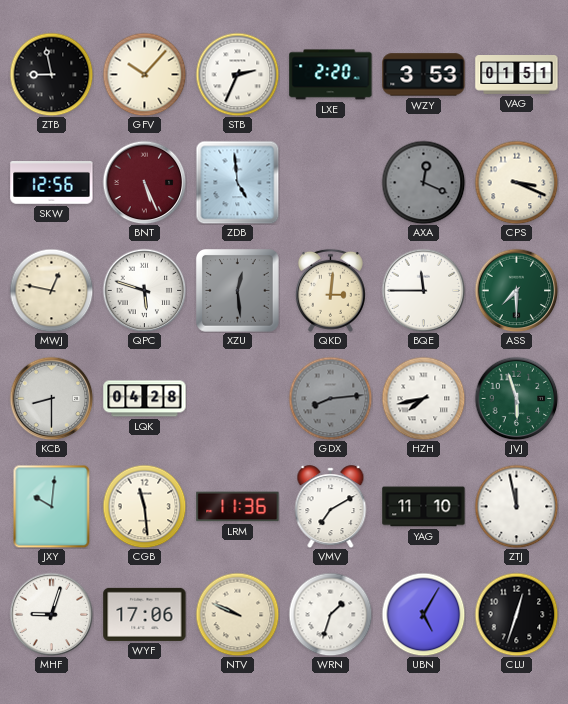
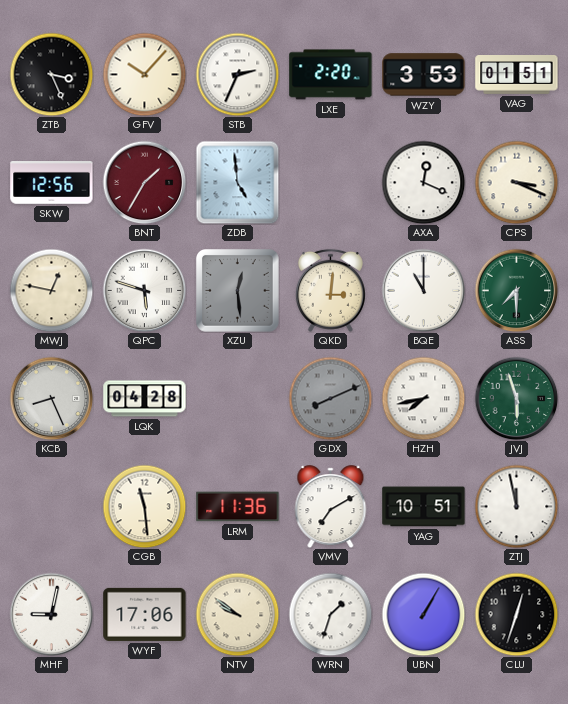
ZTB: 8:58 -> 3:26
BNT: 5:26 -> 1:35
AXA dial: grey -> white
BQE: 11:45 -> 11:00
KCB: 8:30 -> 8:26
GDX: 8:14 -> 8:11
JXY: 10:01 -> none
YAG: 11:10 -> 10:51
MHF: 9:03 -> 9:02
NTV: 9:49 -> 9:51
UBN: 5:05 -> 1:05
